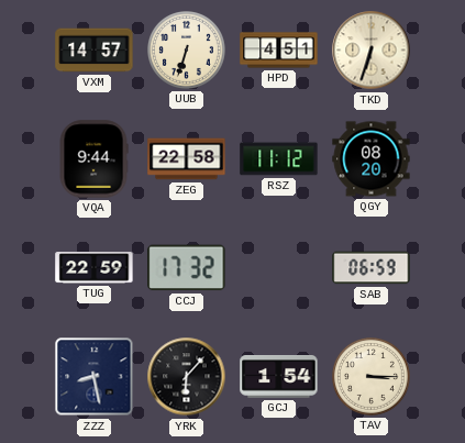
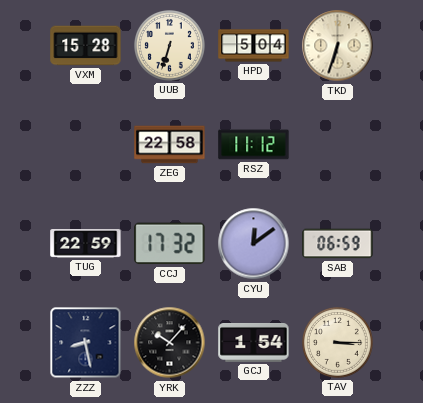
VXM: 14:57 -> 15:28
HPD: 4:51 -> 5:04
VQA: 9:44 -> none
QGY: 08:20 -> none
CYU: none -> 12:09
YRK: 6:07 -> 10:07
